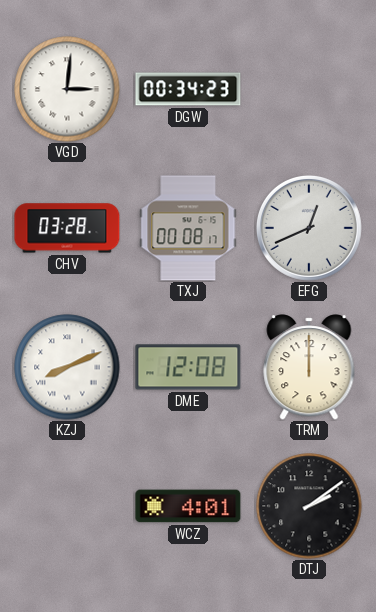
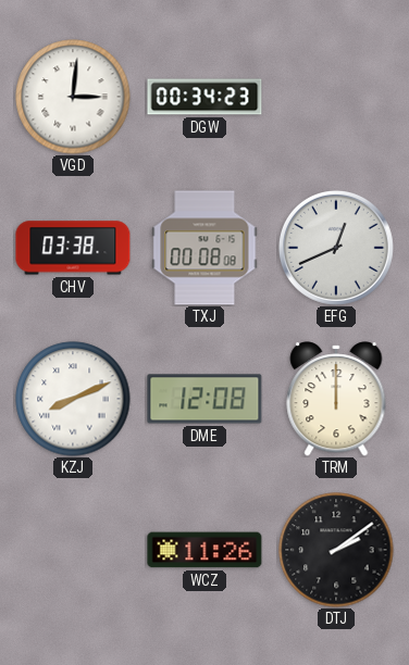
CHV: 03:28 -> 03:38
TXJ: 00:08:17 -> 00:08:08
WCZ: 4:01 -> 11:26
